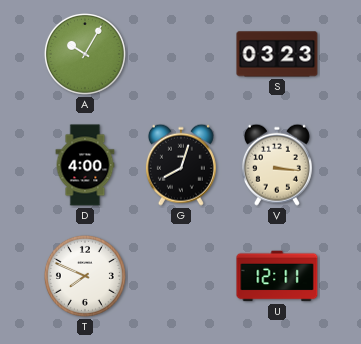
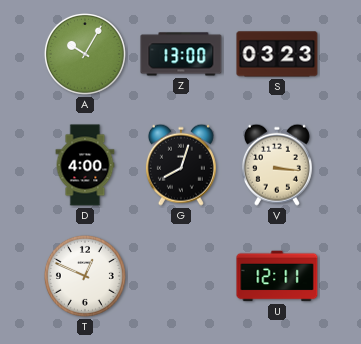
Z: none -> 13:00
T: 7:49 -> 12:49
